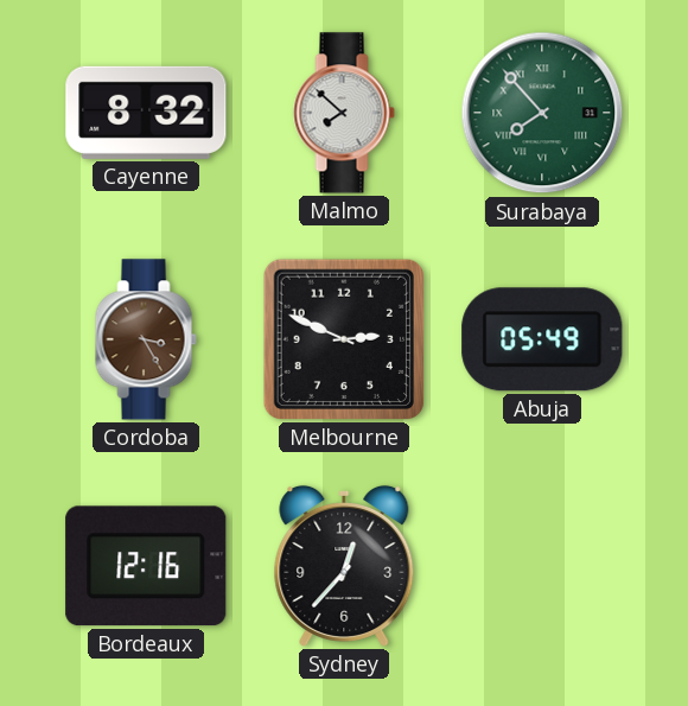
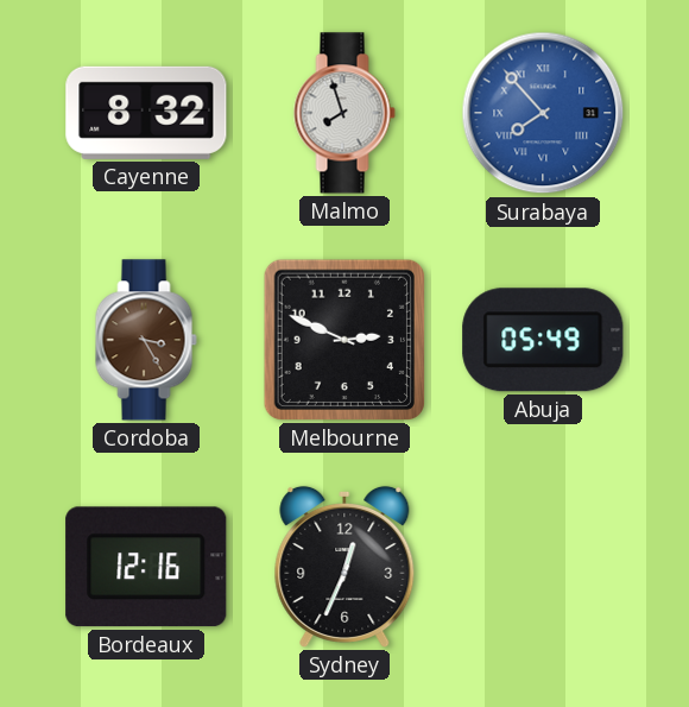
Malmo: 7:52 -> 7:57
Surabaya dial: green -> blue
Sydney: 12:37 -> 12:34
